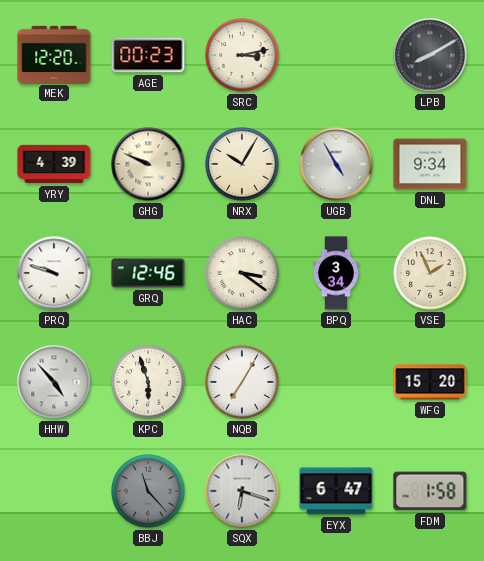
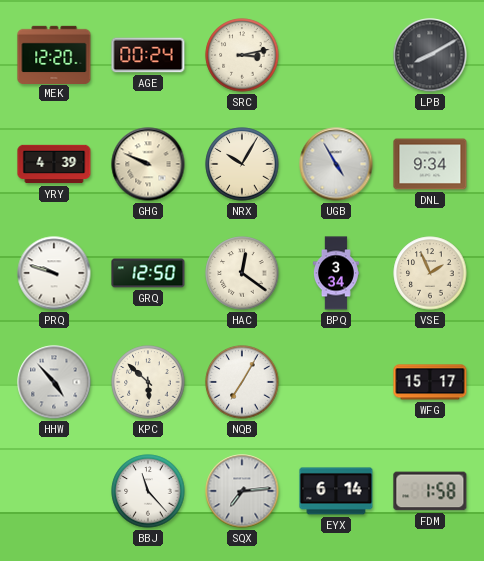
AGE: 00:23 -> 00:24
GRQ: 12:46 -> 12:50
HAC: 3:21 -> 12:21
KPC: 5:57 -> 5:52
WFG: 15:20 -> 15:17
BBJ dial: grey -> white
SQX: 6:18 -> 7:14
EYX: 6:47 -> 6:14
